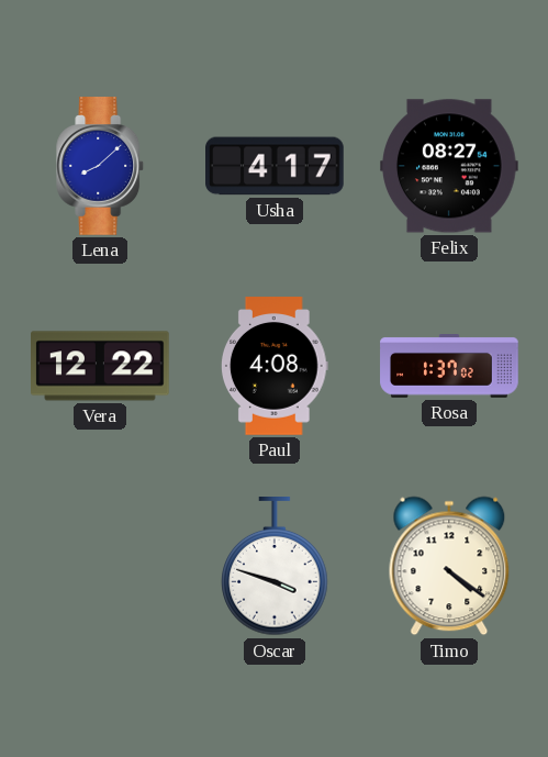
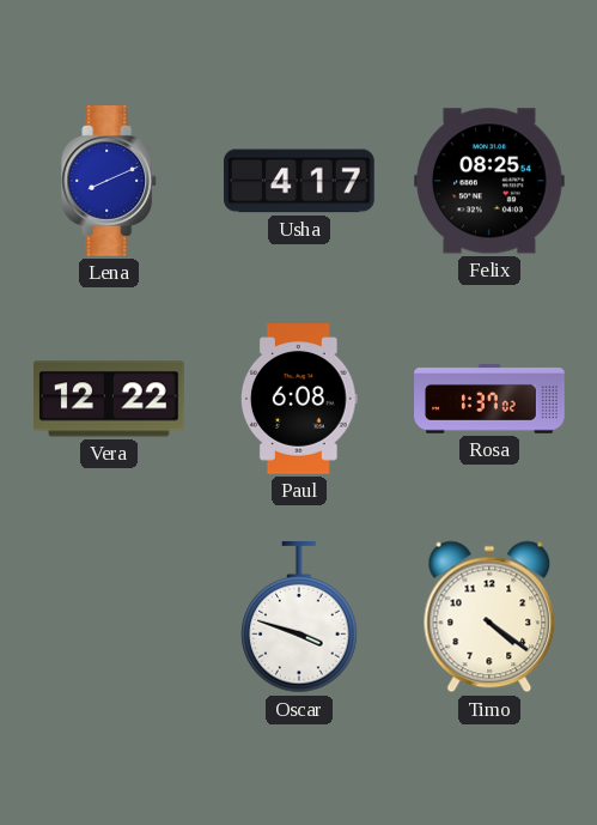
Lena: 8:08 -> 8:11
Felix: 08:27 -> 08:25
Paul: 4:08 -> 6:08
